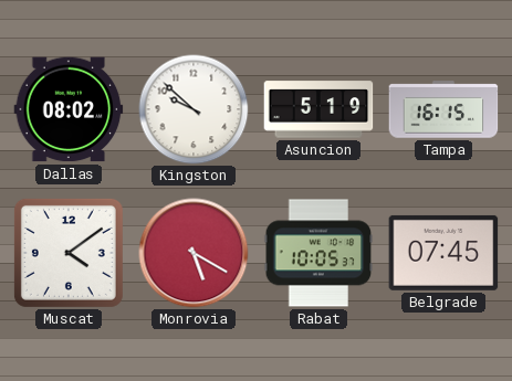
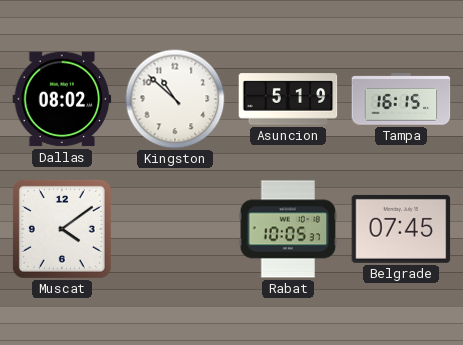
Kingston: 9:52 -> 10:52
Monrovia: 5:20 -> none
